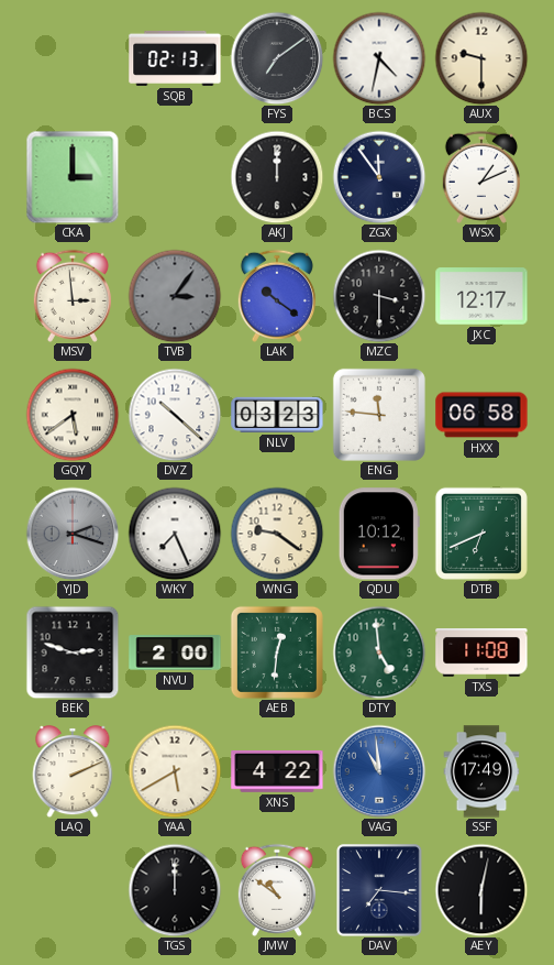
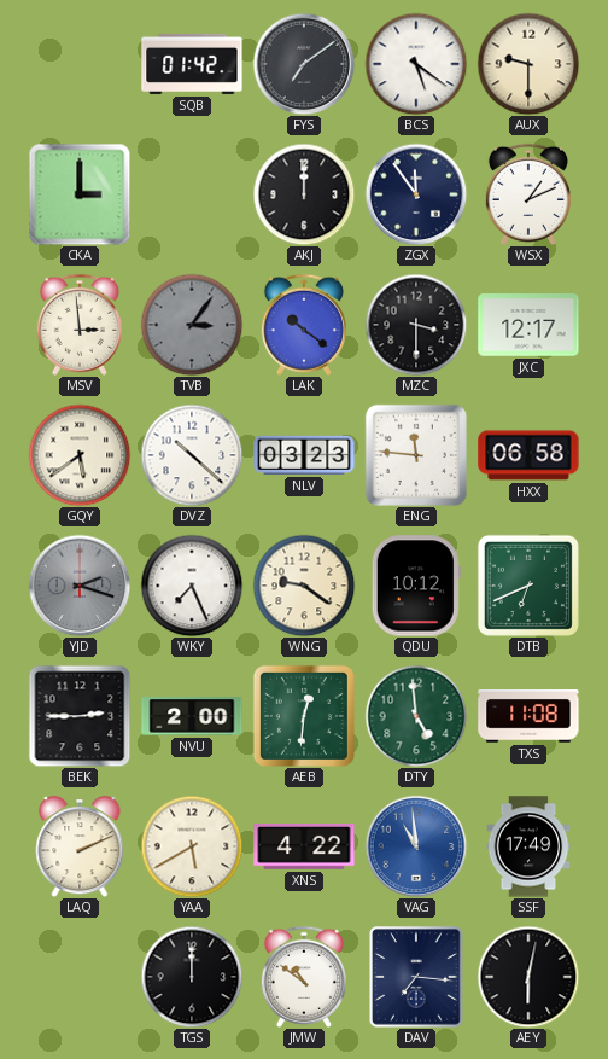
SQB: 02:13 -> 01:42
BCS: 4:32 -> 5:21
BEK: 2:48 -> 2:45
